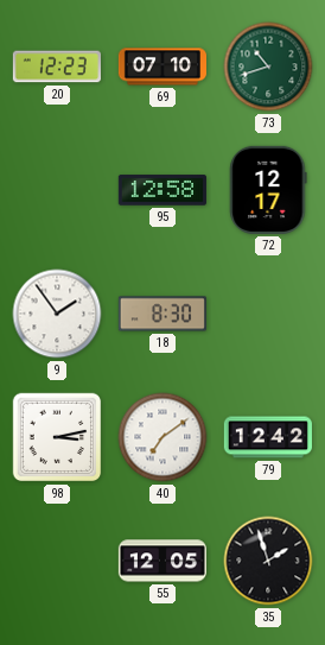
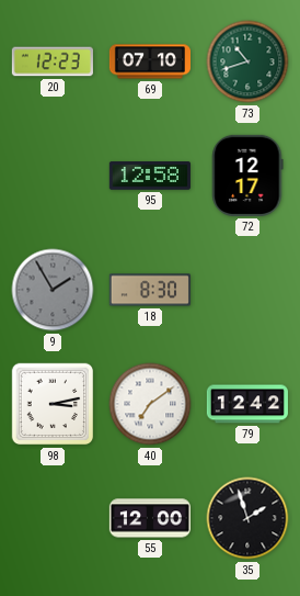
9: 1:54 -> 1:55
9 dial: white -> grey
55: 12:05 -> 12:00
